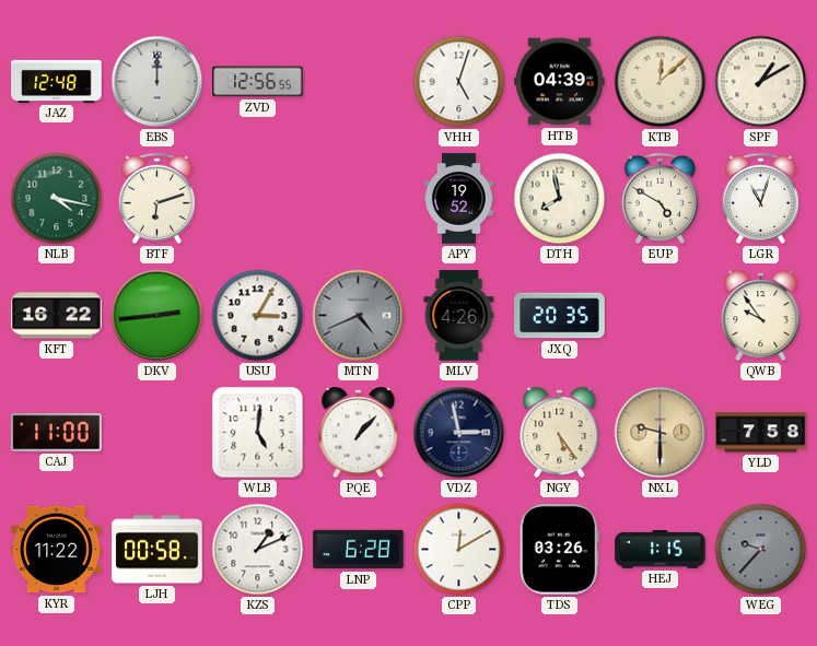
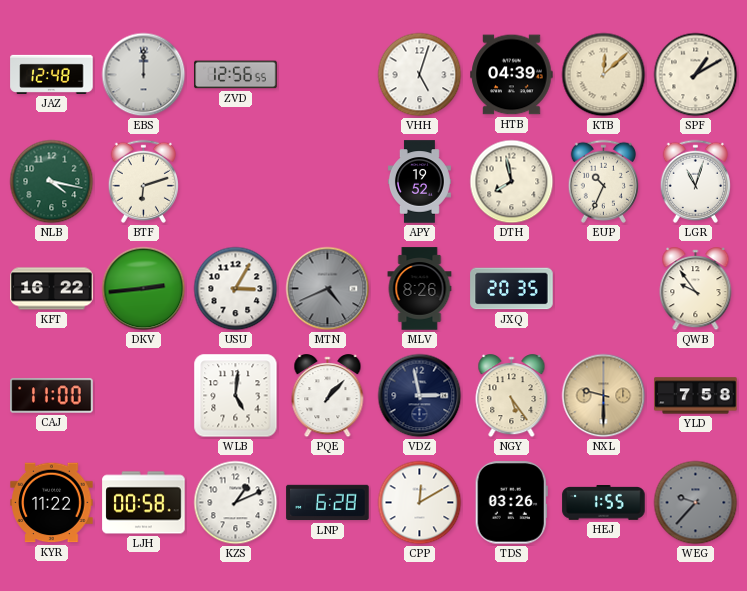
EUP: 4:50 -> 10:34
MLV: 4:26 -> 8:26
HEJ: 1:15 -> 1:55
